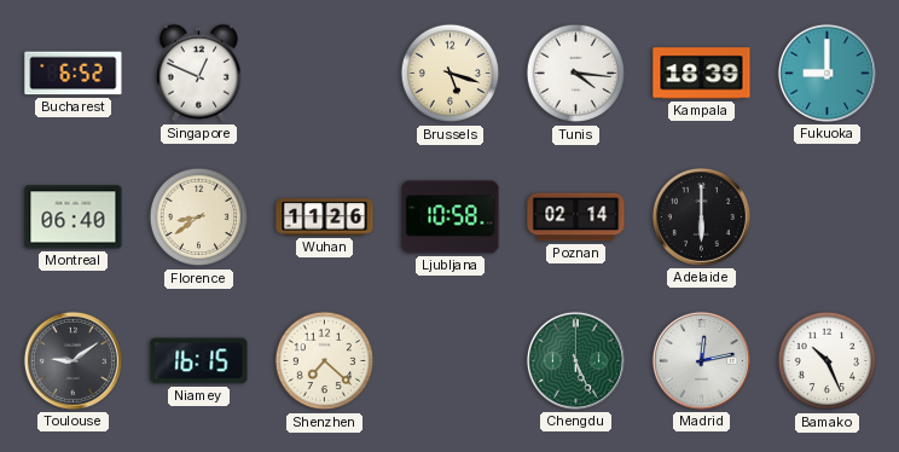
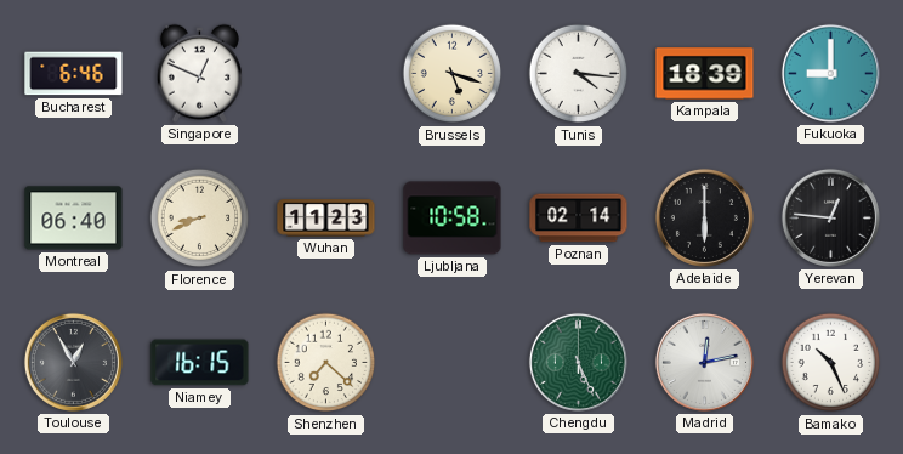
Bucharest: 6:52 -> 6:46
Florence: 8:39 -> 8:41
Wuhan: 11:26 -> 11:23
Yerevan: none -> 12:46
Toulouse: 9:09 -> 12:55
